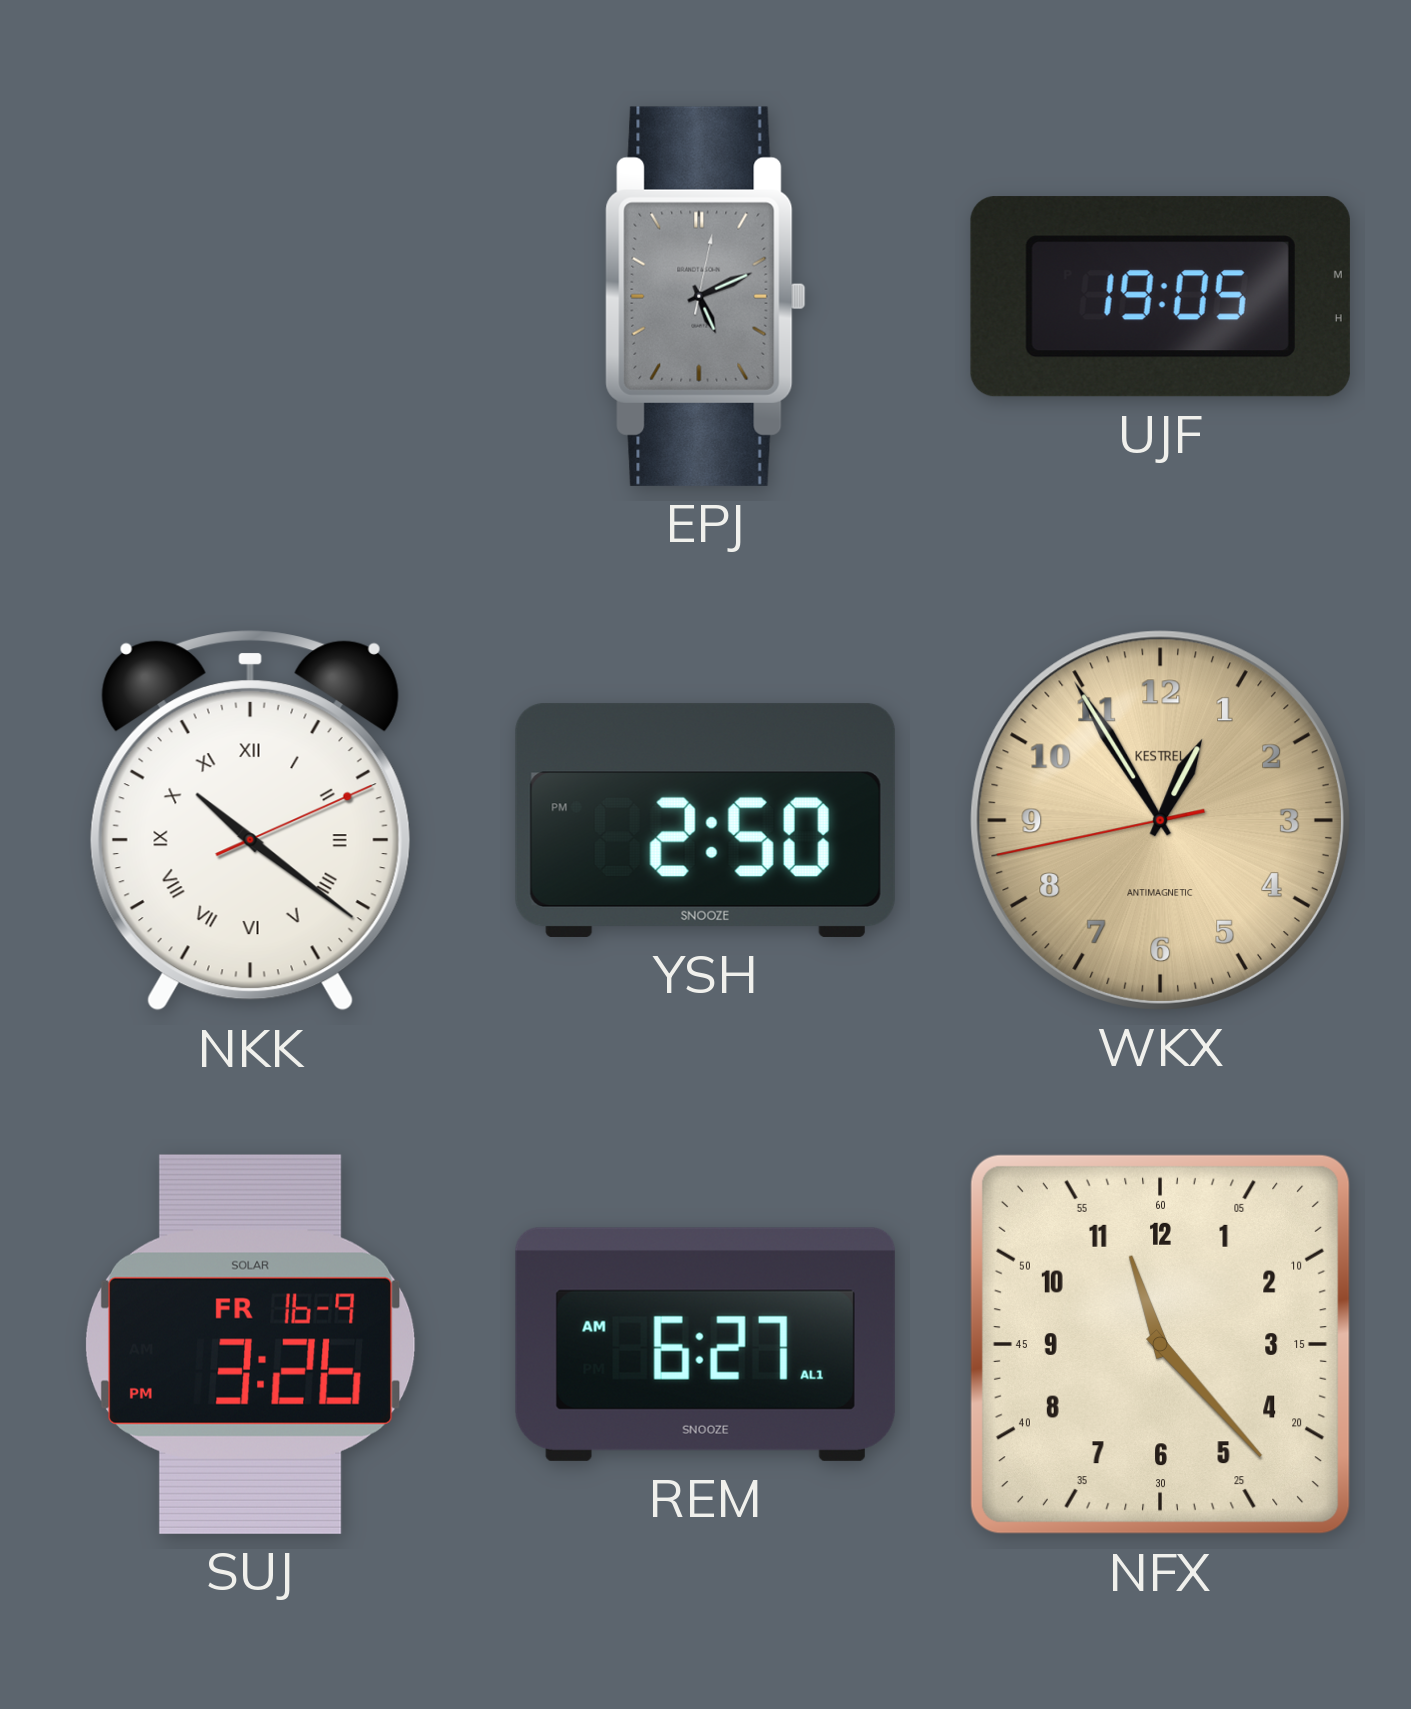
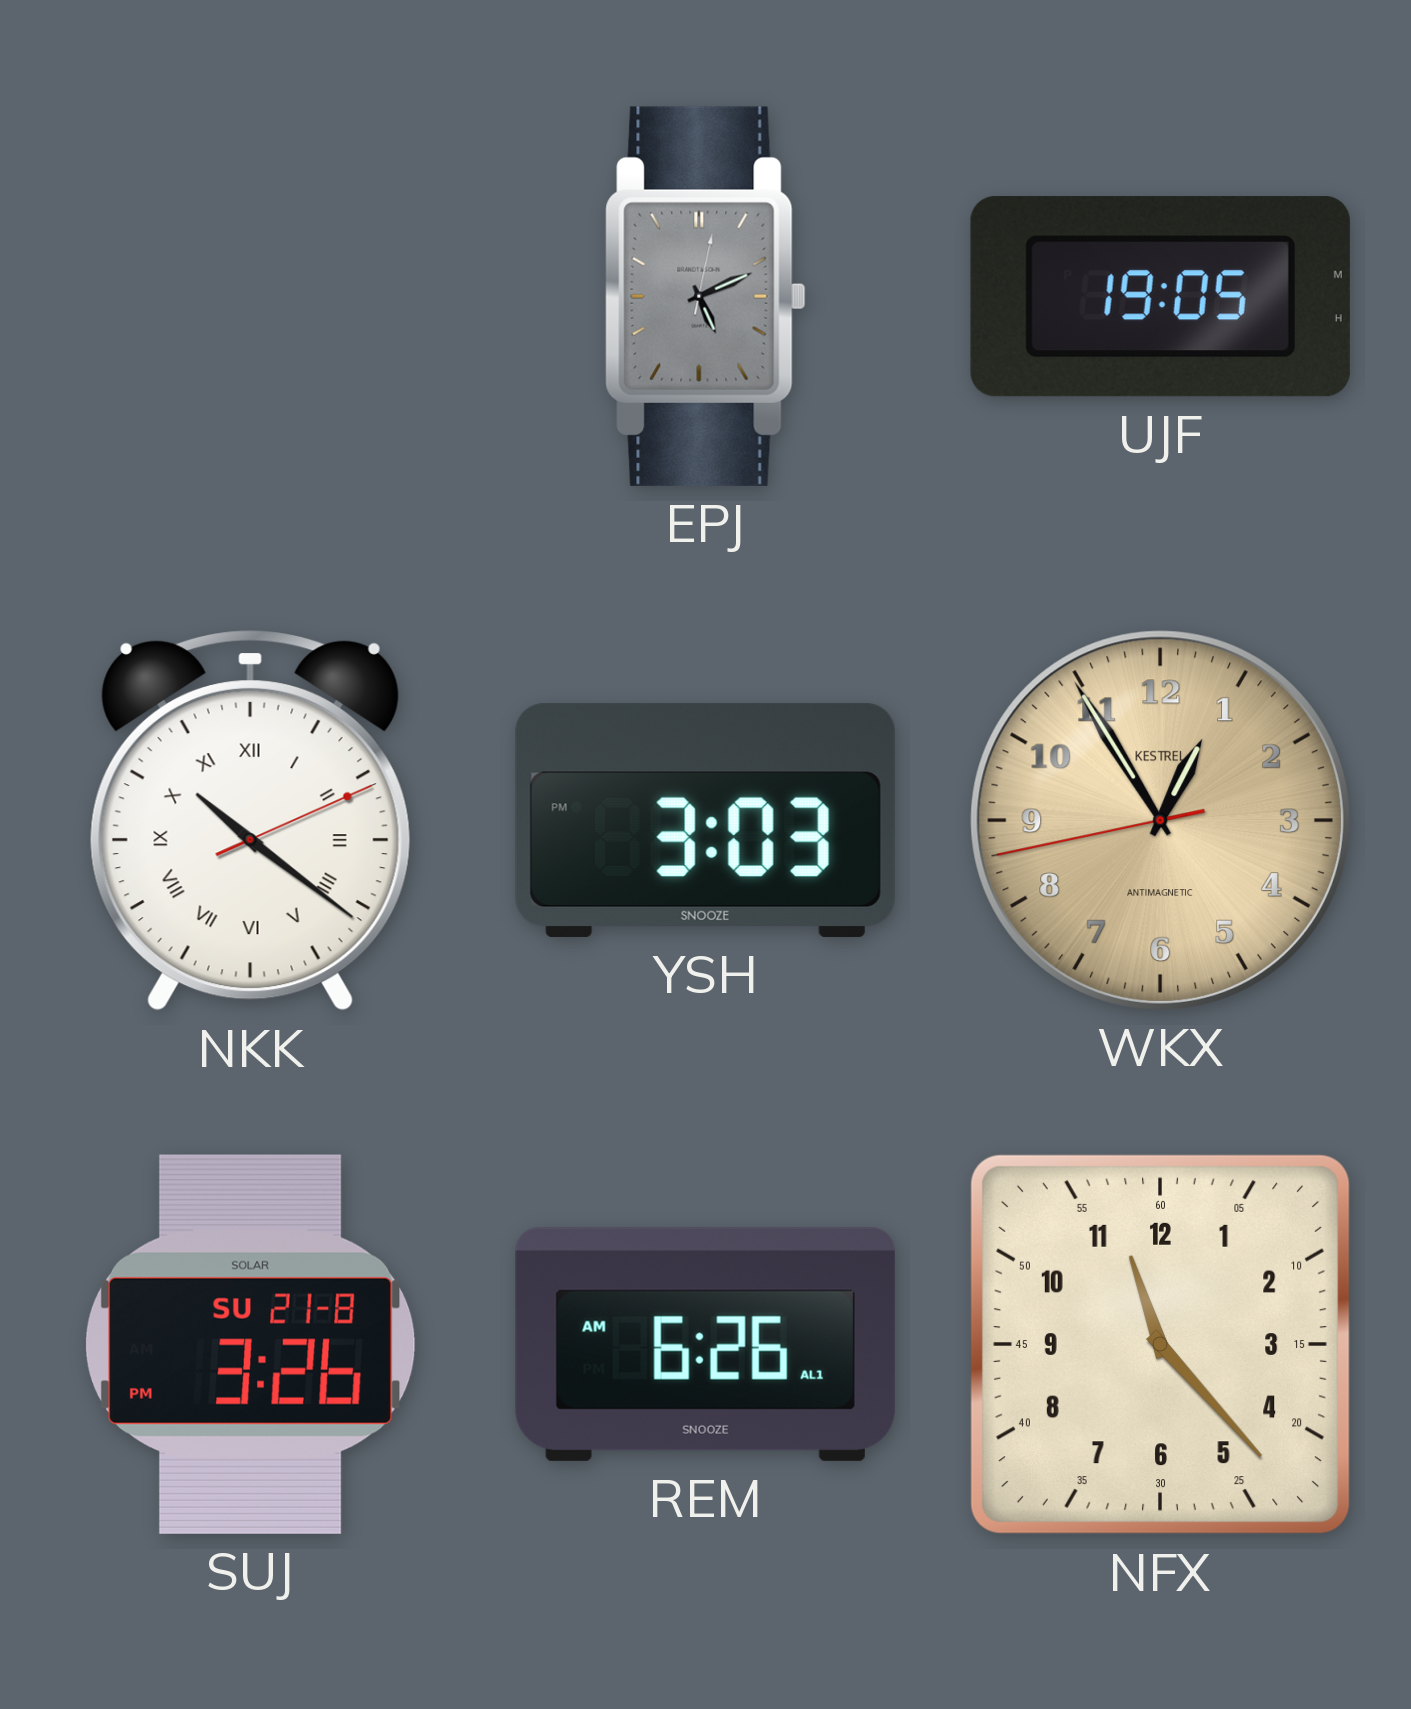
YSH: 2:50 -> 3:03
SUJ date: FR 16-9 -> SU 21-8
REM: 6:27 -> 6:26
